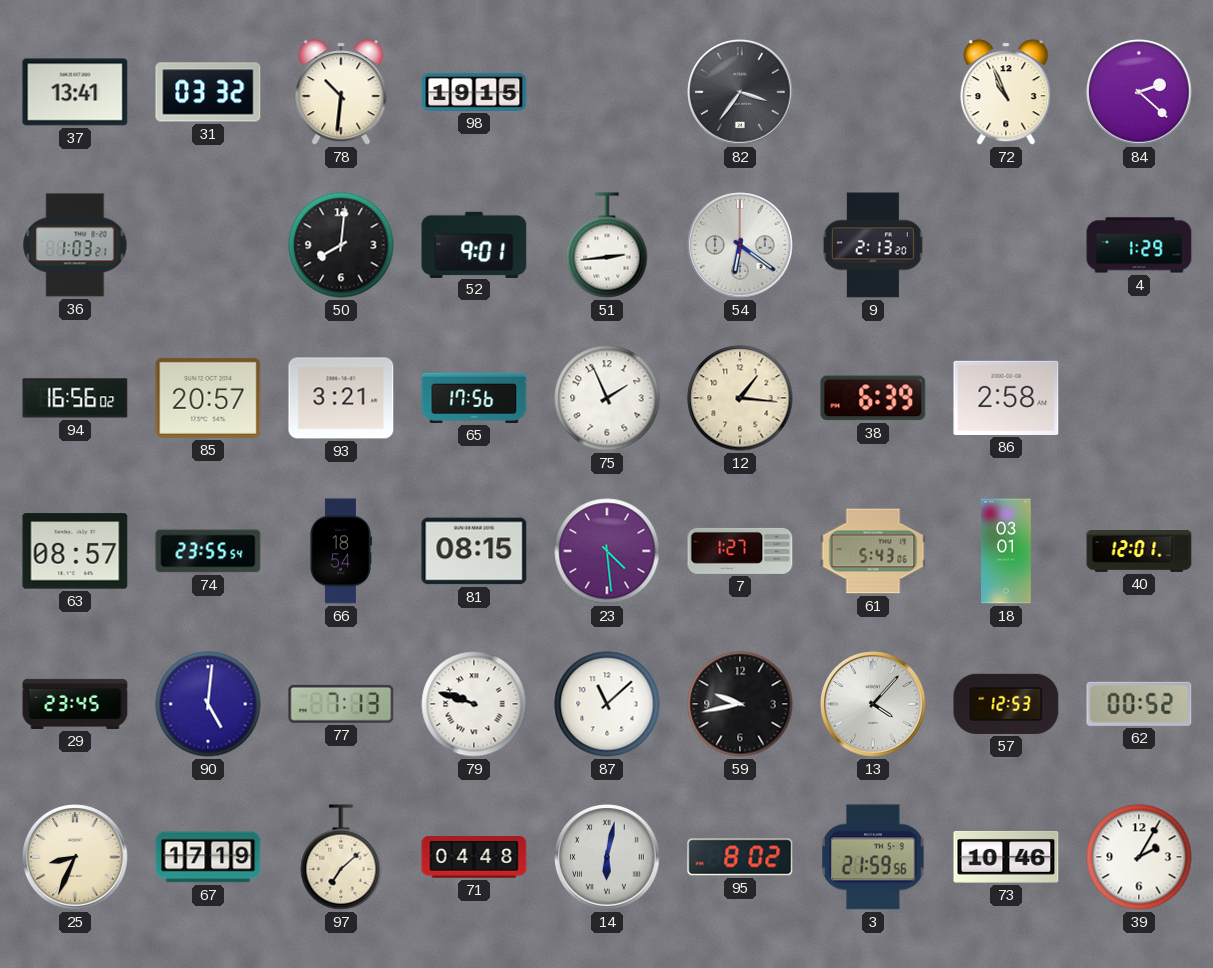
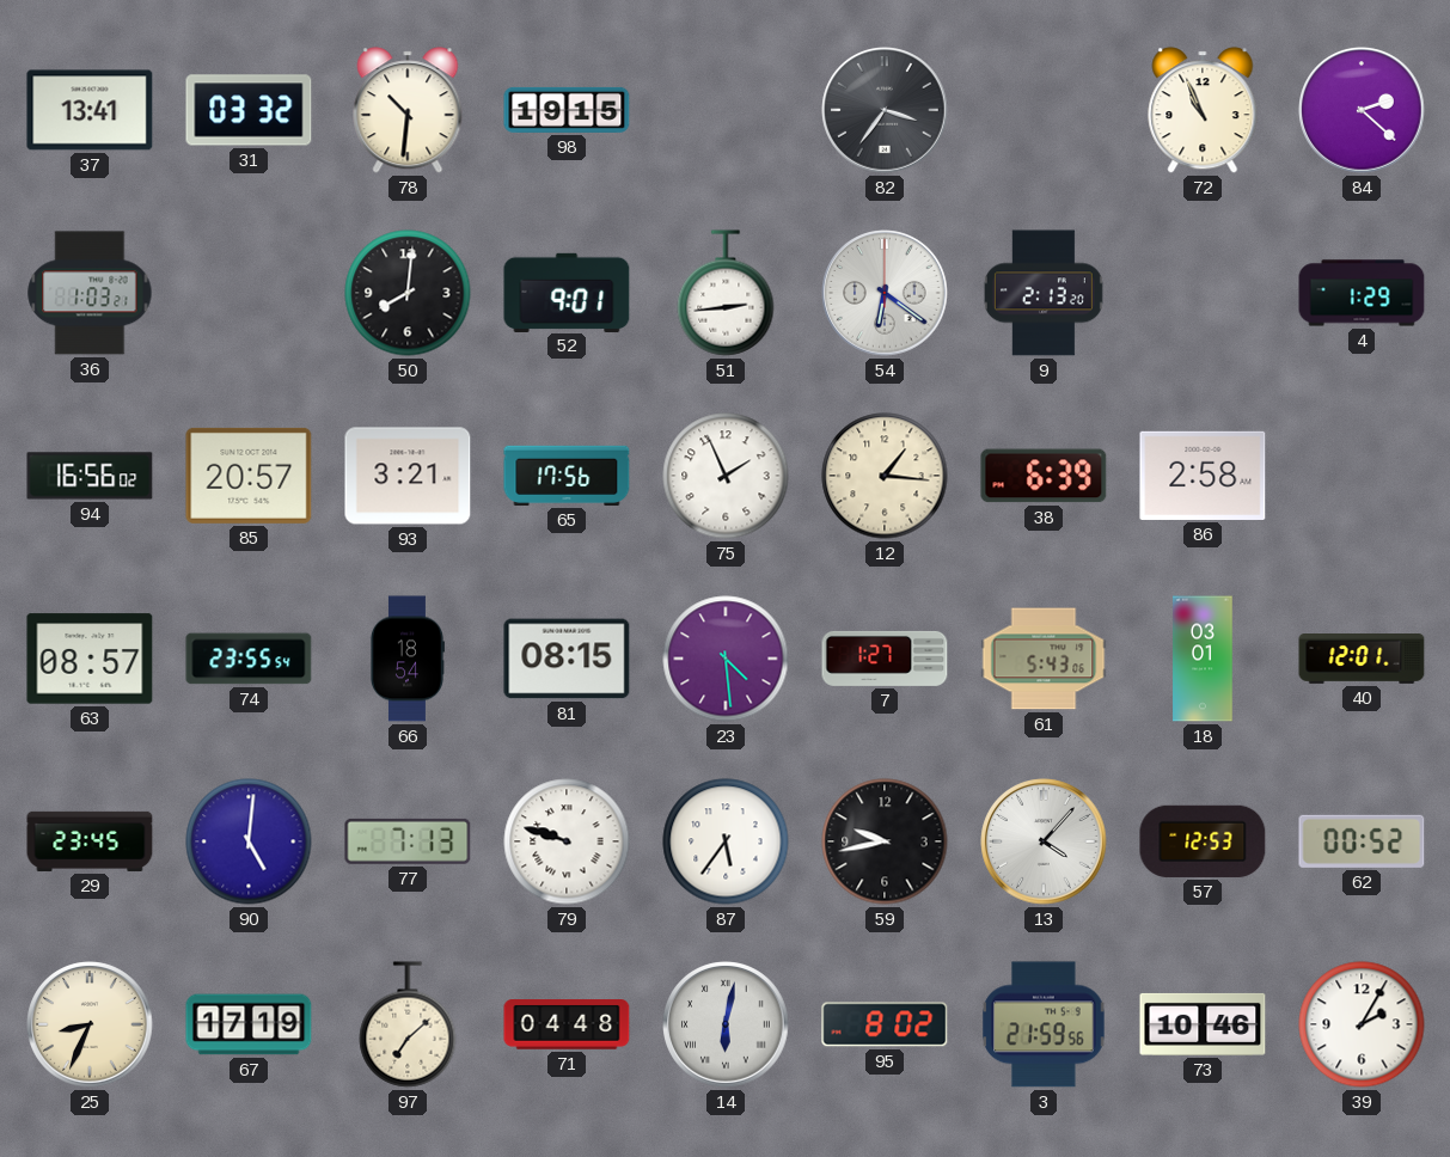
87: 11:08 -> 5:36
